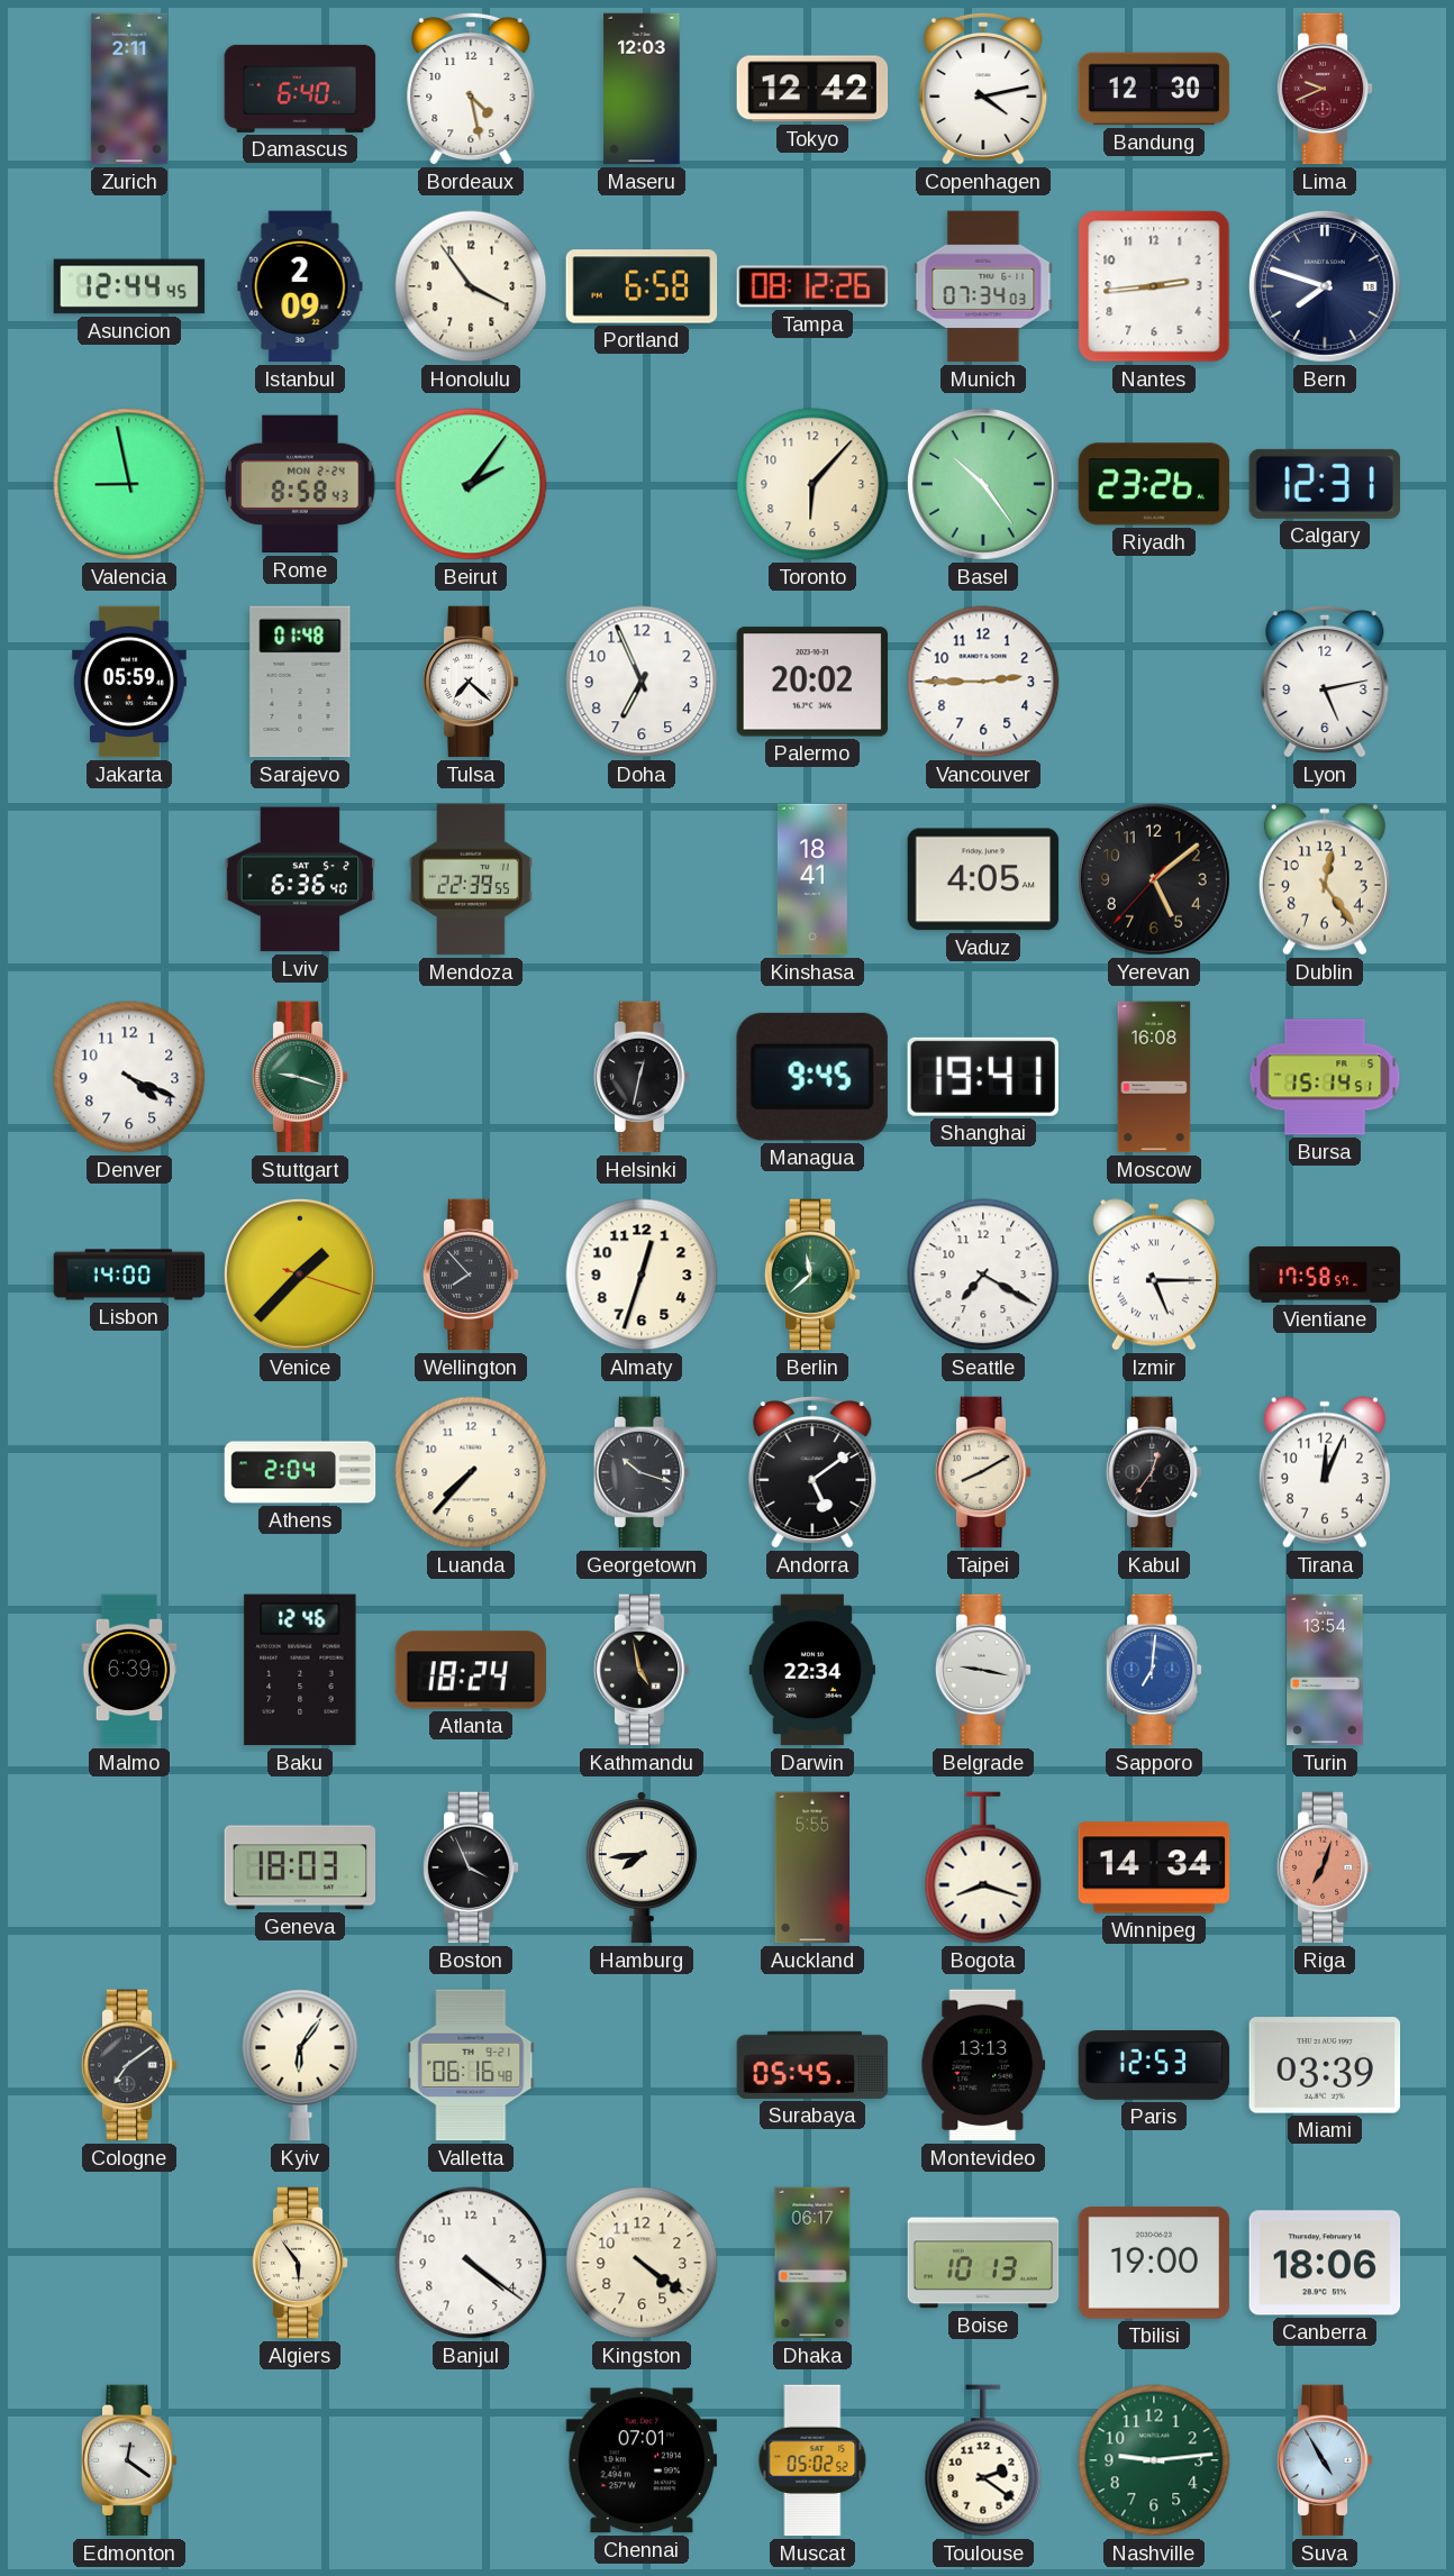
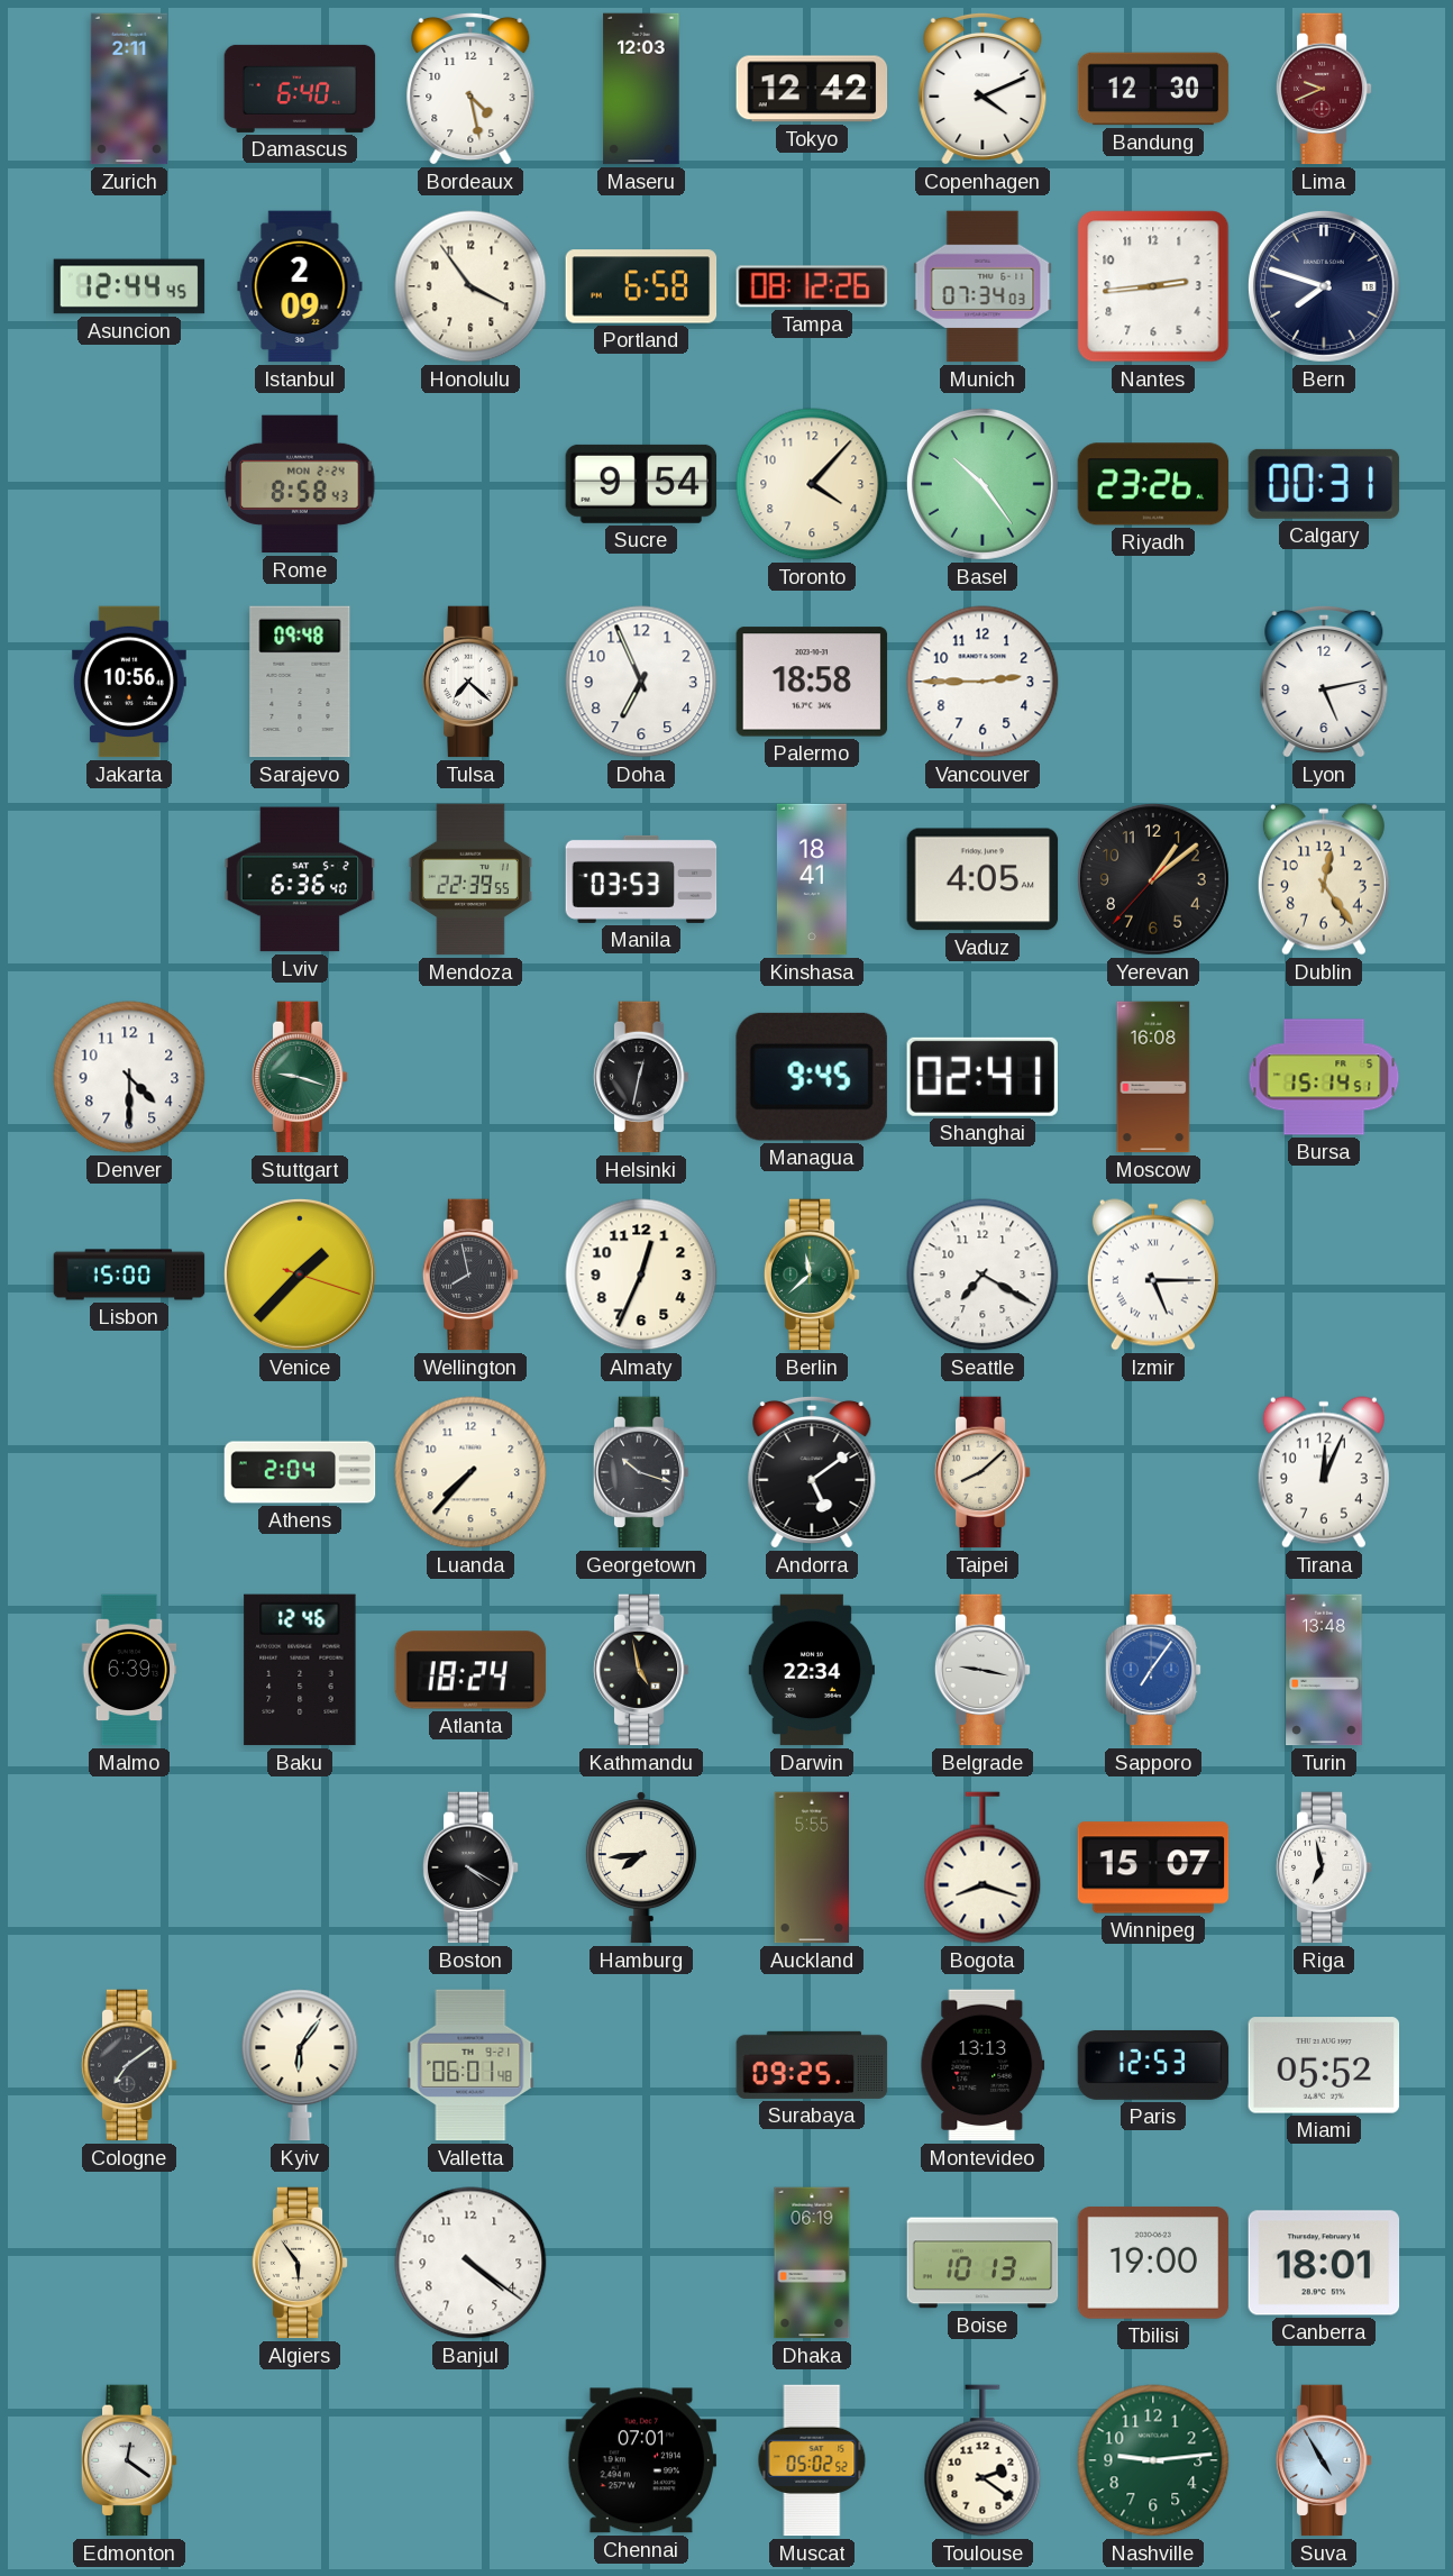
Copenhagen: 4:13 -> 4:11
Valencia: 8:58 -> none
Beirut: 2:06 -> none
Sucre: none -> 9:54
Toronto: 6:07 -> 4:07
Calgary: 12:31 -> 00:31
Jakarta: 05:59 -> 10:56
Sarajevo: 01:48 -> 09:48
Palermo: 20:02 -> 18:58
Manila: none -> 03:53
Yerevan: 5:08 -> 1:08
Denver: 4:19 -> 4:30
Shanghai: 19:41 -> 02:41
Lisbon: 14:00 -> 15:00
Wellington: 7:53 -> 7:58
Almaty: 12:33 -> 12:34
Vientiane: 17:58 -> none
Taipei: 8:10 -> 8:08
Kabul: 12:36 -> none
Sapporo: 7:01 -> 7:06
Turin: 13:54 -> 13:48
Geneva: 18:03 -> none
Boston: 3:56 -> 4:20
Winnipeg: 14:34 -> 15:07
Riga: 7:03 -> 6:58
Riga dial: salmon -> white
Valletta: 06:16 -> 06:01
Surabaya: 05:45 -> 09:25
Miami: 03:39 -> 05:52
Kingston: 4:21 -> none
Dhaka: 06:17 -> 06:19
Canberra: 18:06 -> 18:01
